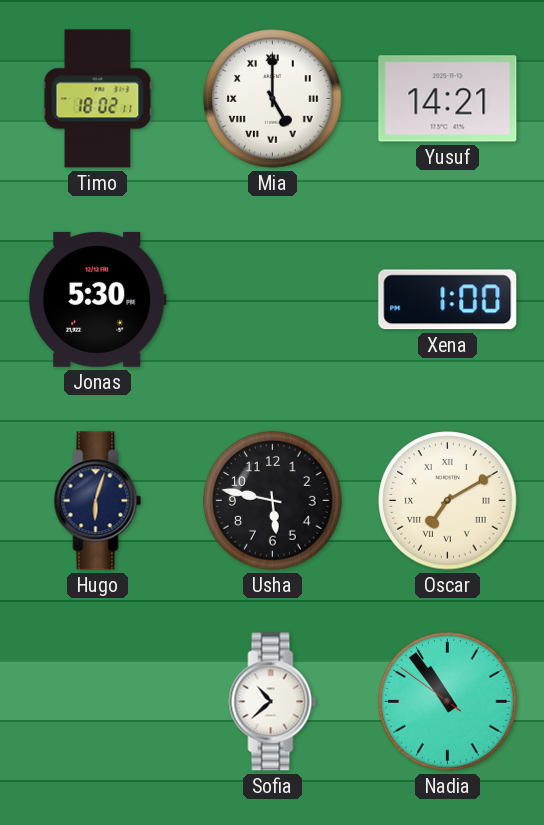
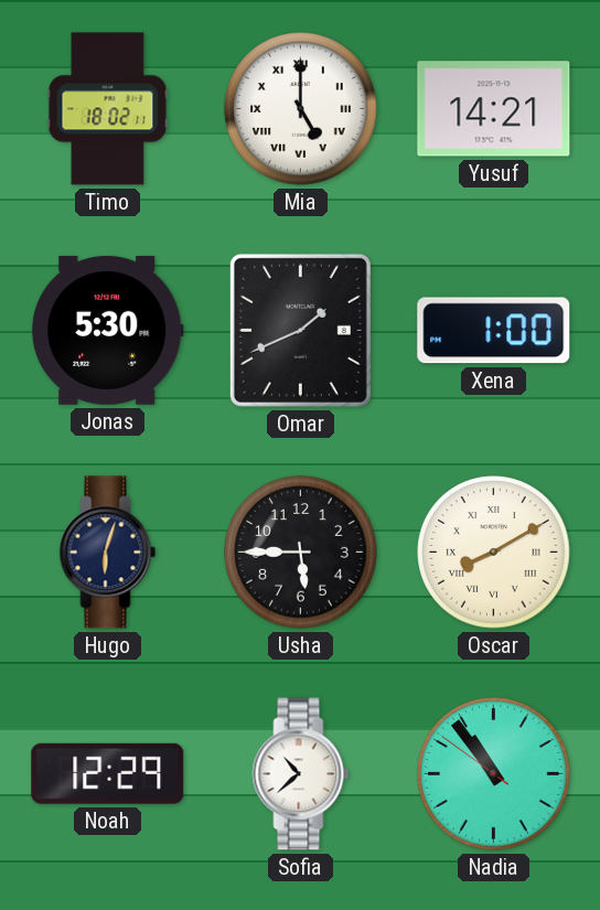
Omar: none -> 1:41
Usha: 5:47 -> 5:45
Oscar: 7:10 -> 8:10
Noah: none -> 12:29
